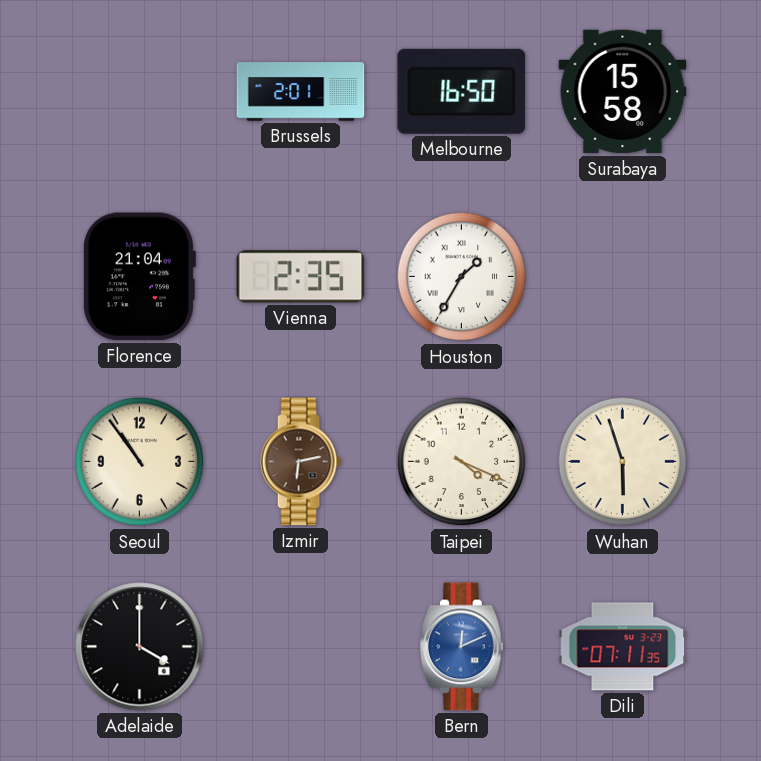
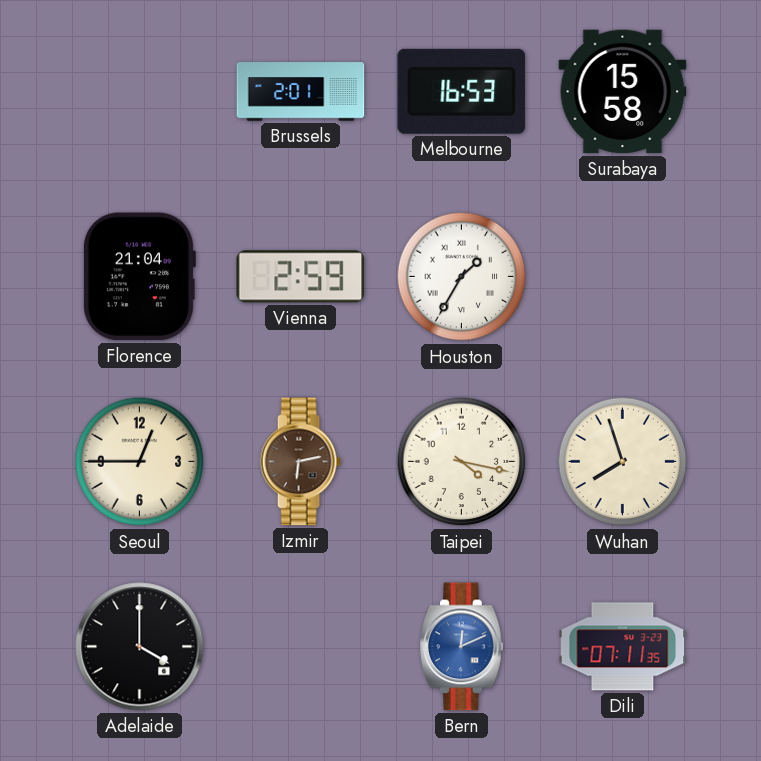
Melbourne: 16:50 -> 16:53
Vienna: 2:35 -> 2:59
Seoul: 10:54 -> 12:45
Taipei: 4:19 -> 4:17
Wuhan: 5:57 -> 7:57
